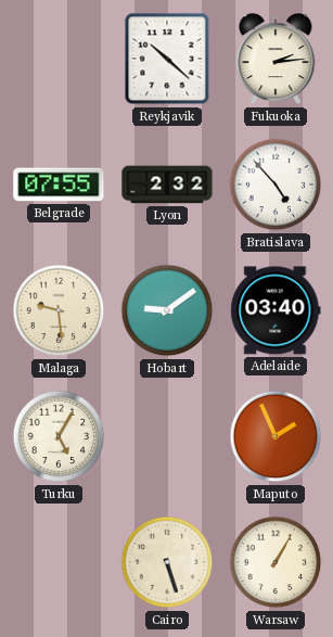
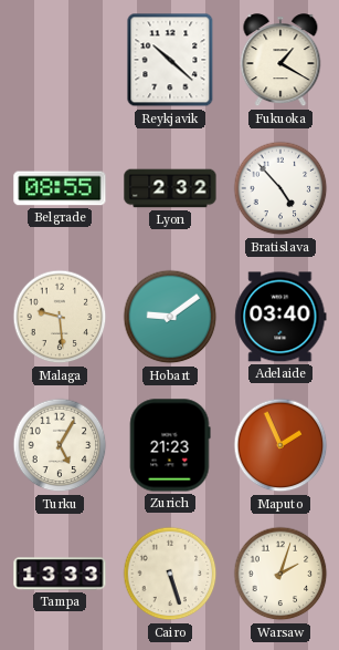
Fukuoka: 2:14 -> 1:20
Belgrade: 07:55 -> 08:55
Zurich: none -> 21:23
Tampa: none -> 13:33
Warsaw: 1:05 -> 2:03
